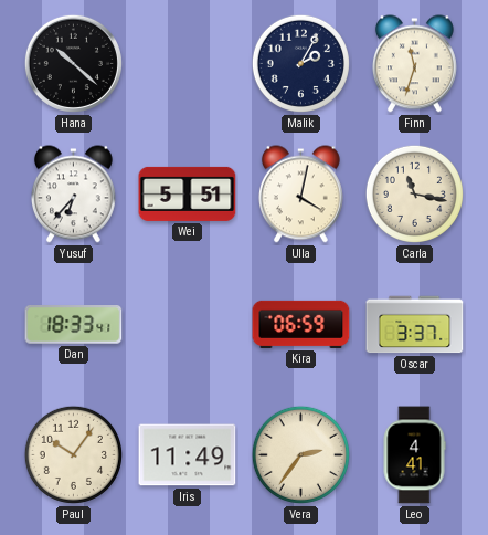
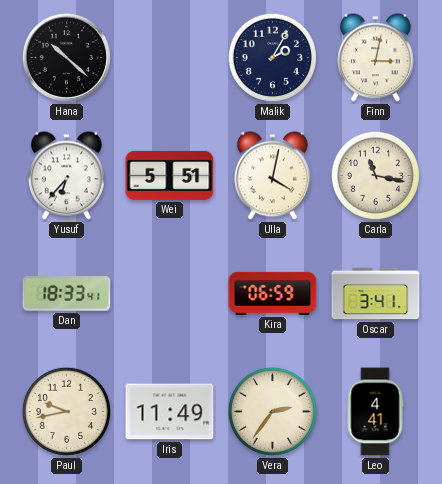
Finn: 11:33 -> 3:02
Oscar: 3:37 -> 3:41
Paul: 10:06 -> 9:43
